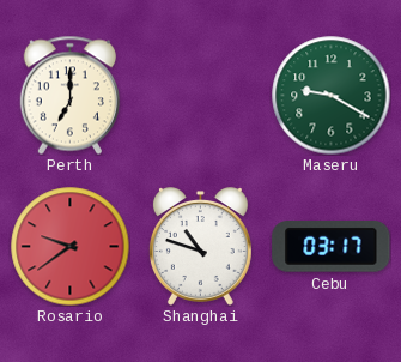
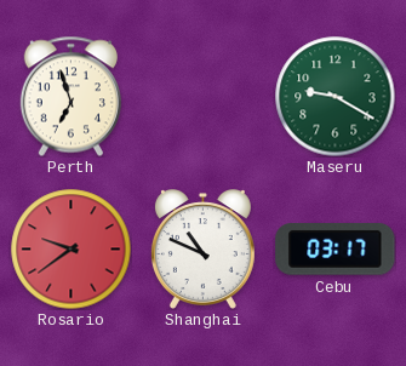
Perth: 7:00 -> 6:57
Shanghai: 10:48 -> 10:49
